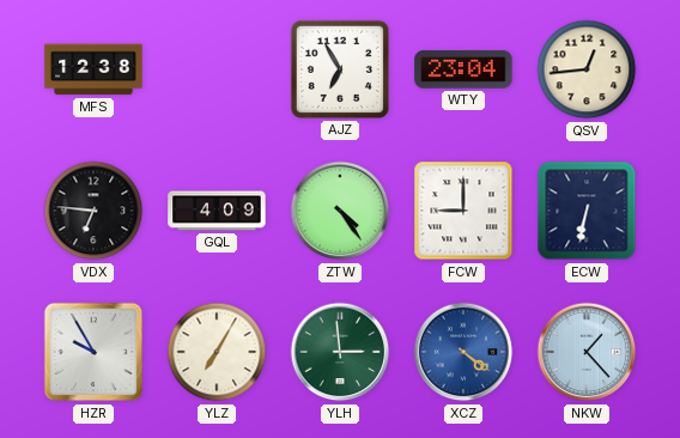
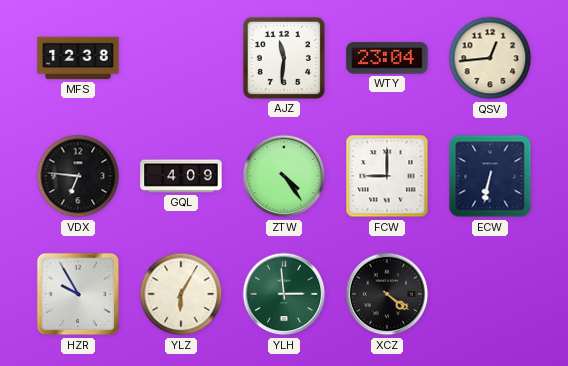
AJZ: 6:55 -> 11:31
YLZ: 7:05 -> 6:05
XCZ dial: blue -> black
NKW: 1:23 -> none
